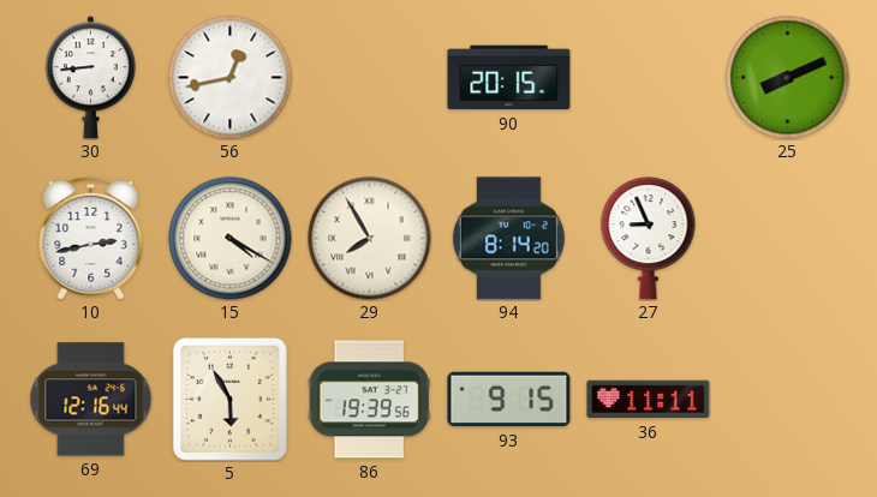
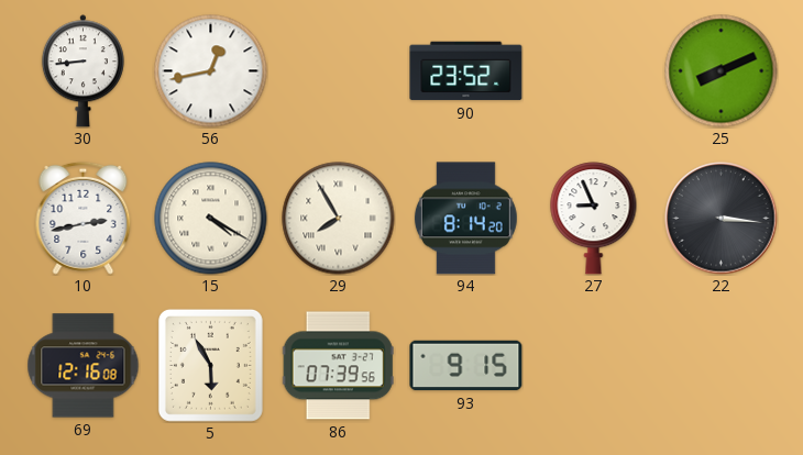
90: 20:15 -> 23:52
22: none -> 3:16
69: 12:16:44 -> 12:16:08
86: 19:39 -> 07:39
36: 11:11 -> none
